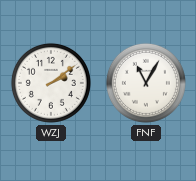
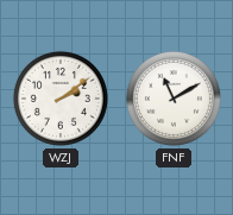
FNF: 11:05 -> 11:10
